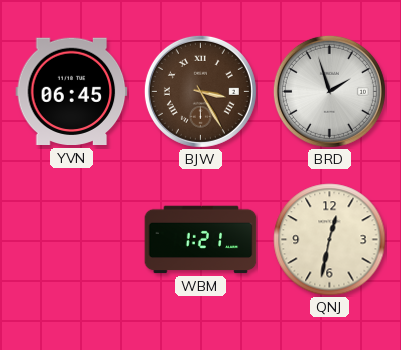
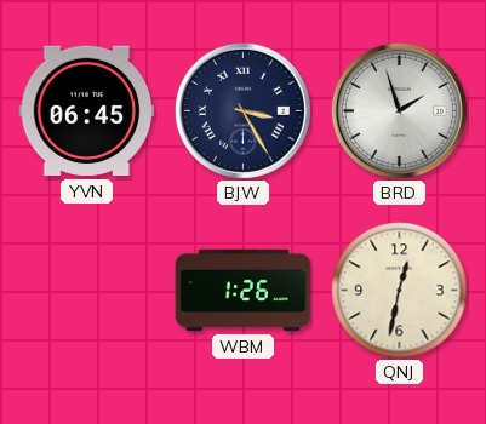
BJW dial: brown -> navy
WBM: 1:21 -> 1:26
